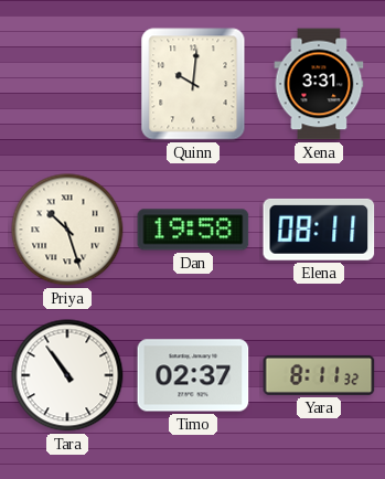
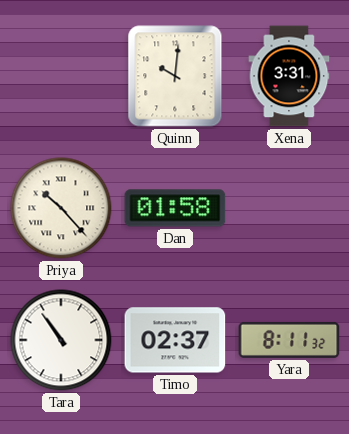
Priya: 10:27 -> 10:23
Dan: 19:58 -> 01:58
Elena: 08:11 -> none
